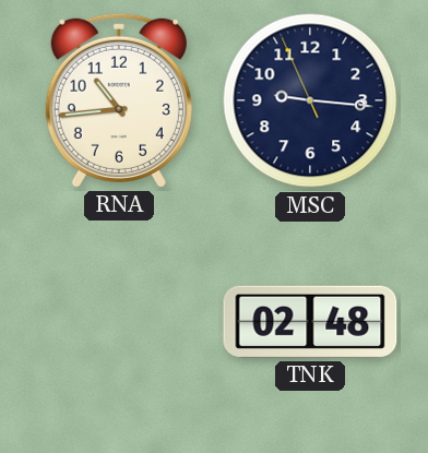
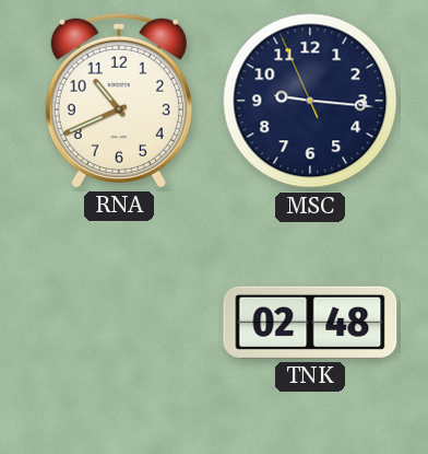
RNA: 10:44 -> 10:41
